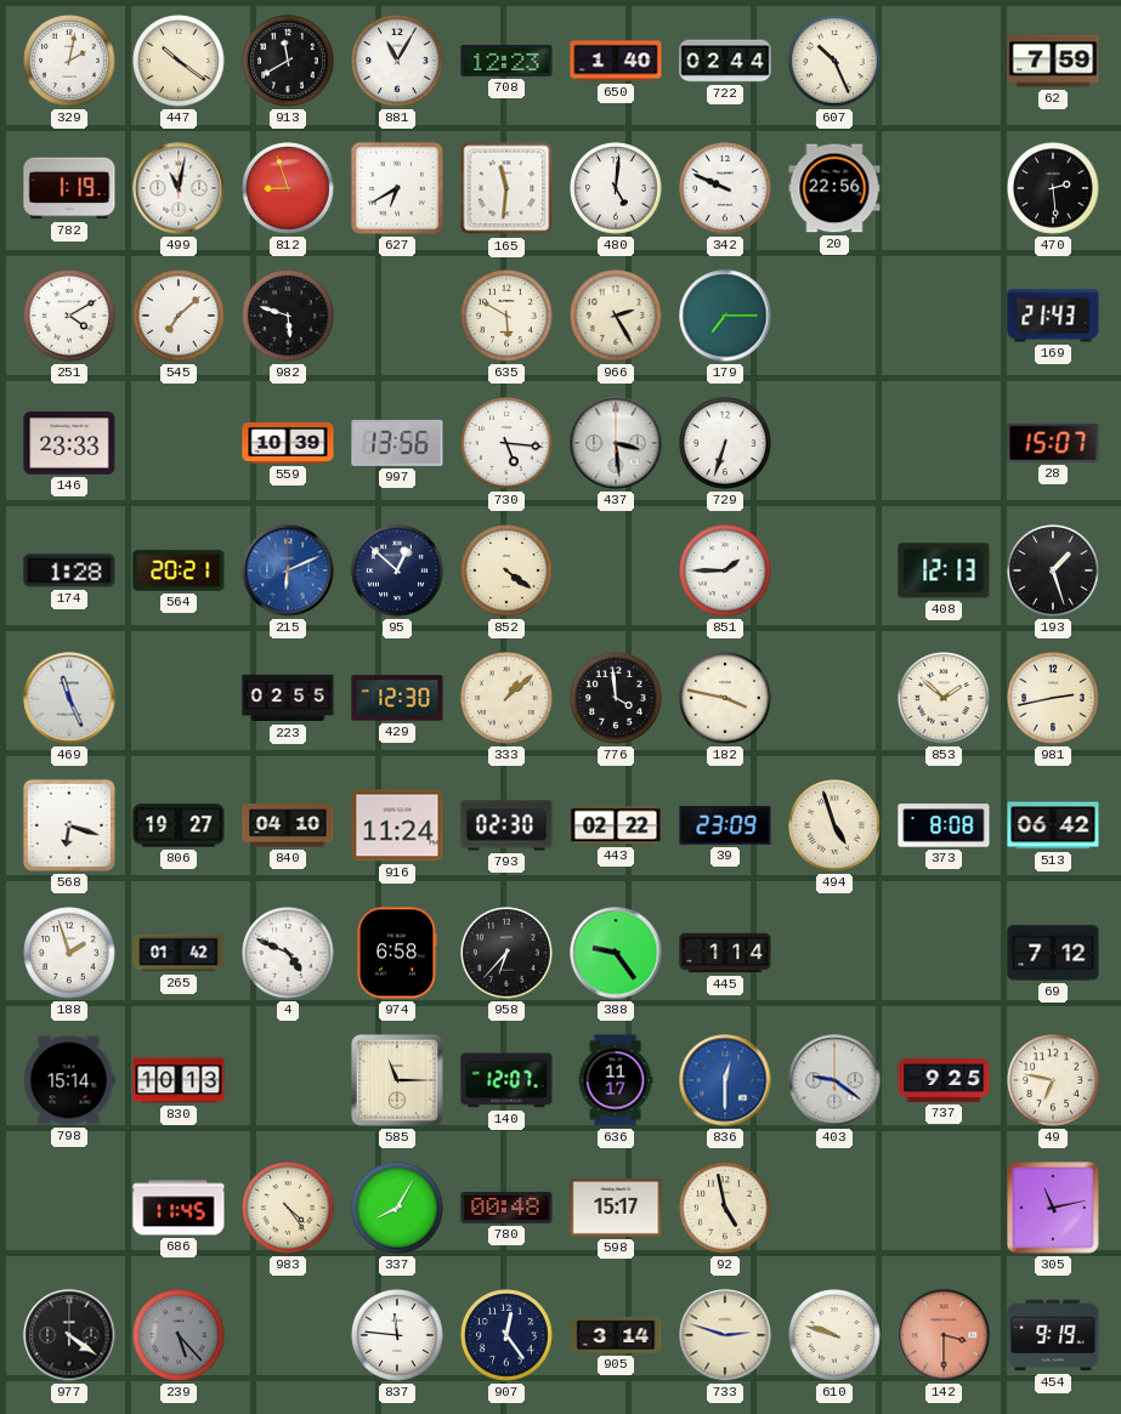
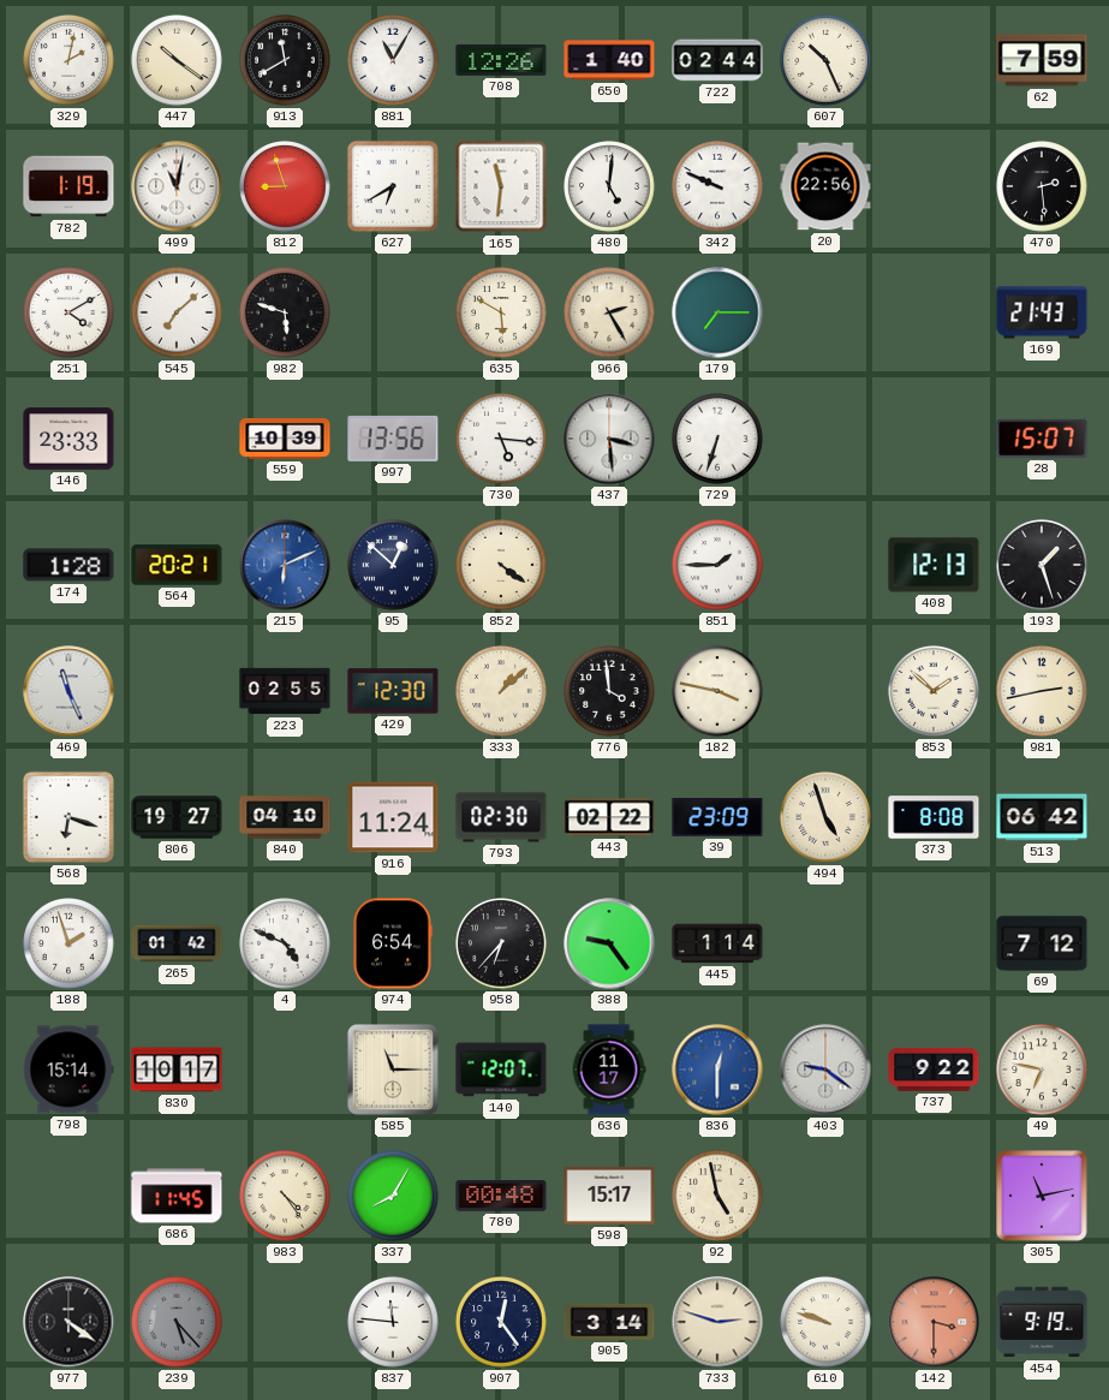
708: 12:23 -> 12:26
974: 6:58 -> 6:54
830: 10:13 -> 10:17
737: 9:25 -> 9:22
